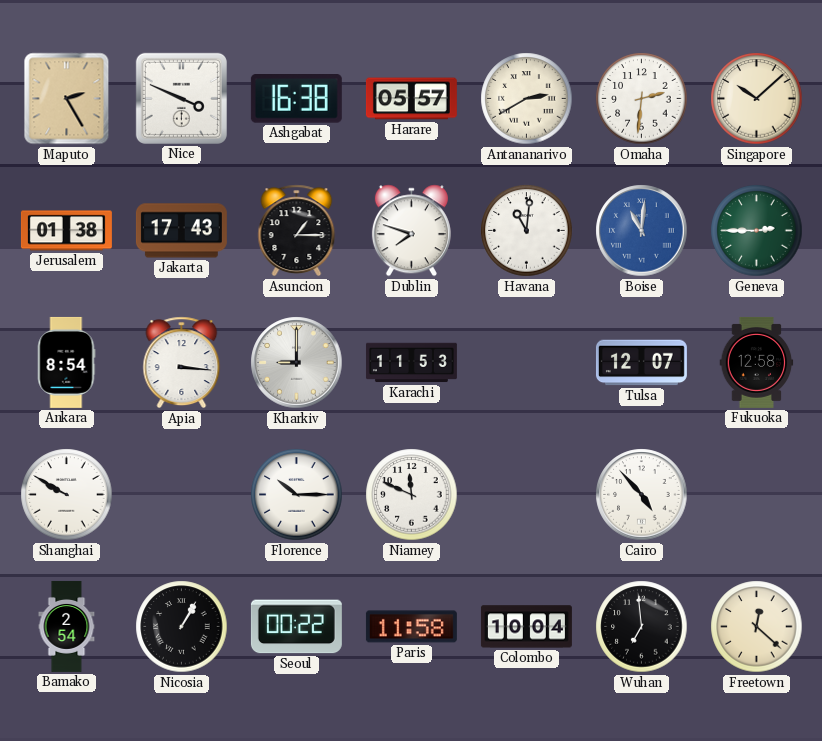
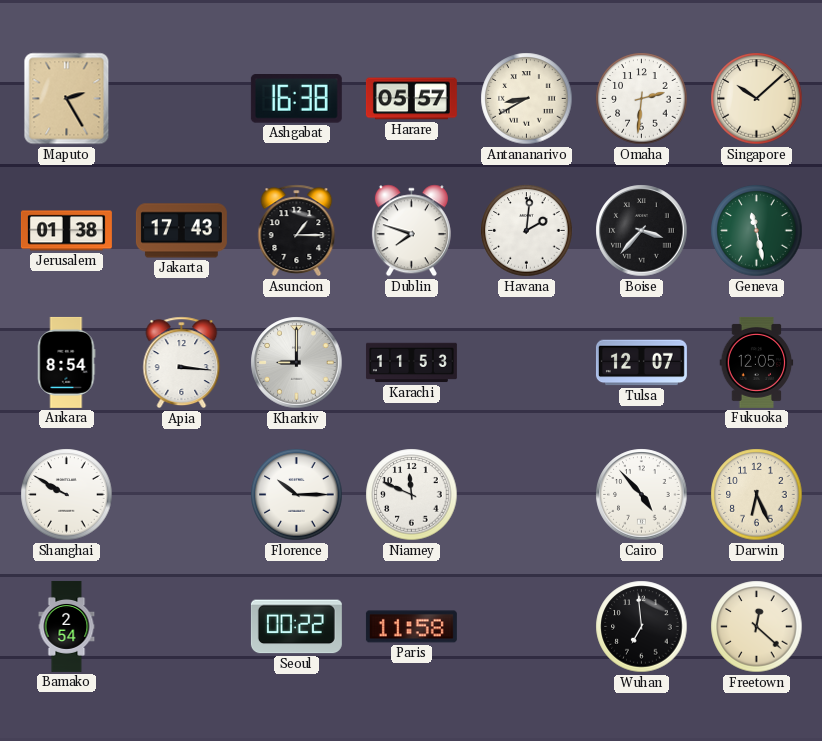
Nice: 3:49 -> none
Antananarivo: 2:40 -> 8:40
Havana: 11:01 -> 2:01
Boise: 11:01 -> 3:37
Boise dial: blue -> black
Geneva: 2:45 -> 11:28
Fukuoka: 12:58 -> 12:05
Darwin: none -> 6:26
Nicosia: 1:05 -> none
Colombo: 10:04 -> none
